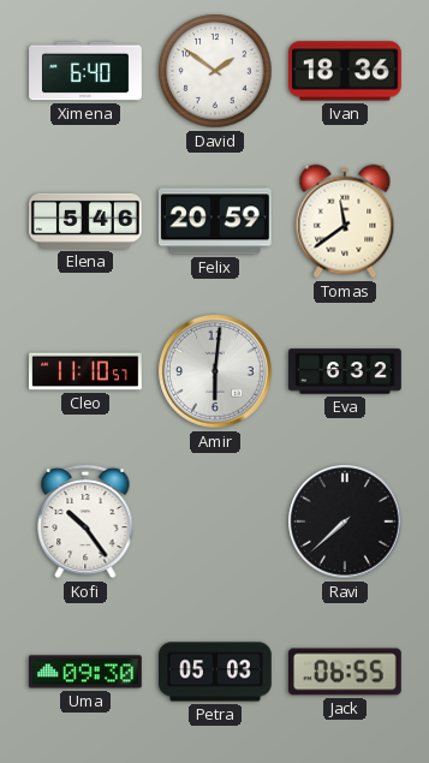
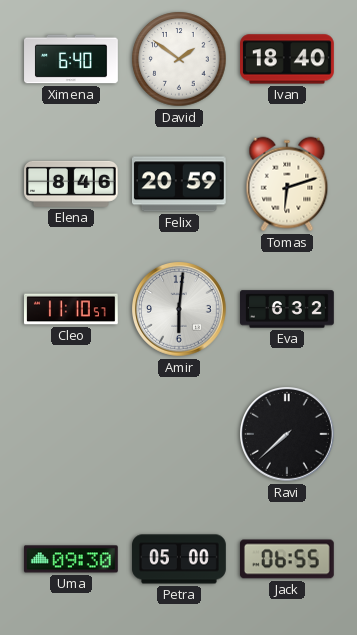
Ivan: 18:36 -> 18:40
Elena: 5:46 -> 8:46
Tomas: 11:39 -> 6:12
Kofi: 10:24 -> none
Petra: 05:03 -> 05:00
